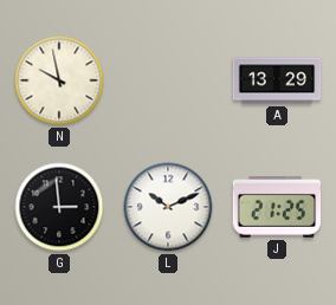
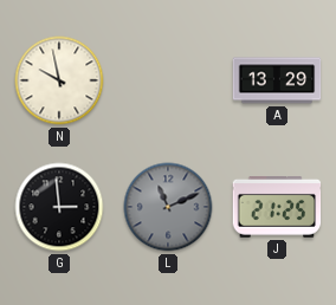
L: 10:11 -> 11:11
L dial: white -> grey
